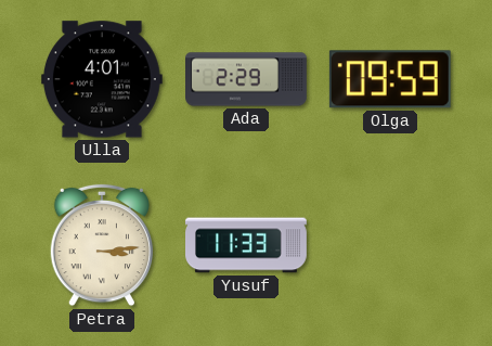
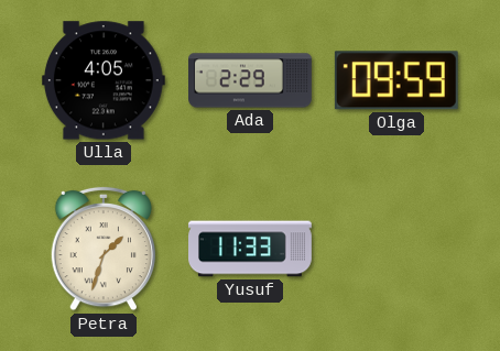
Ulla: 4:01 -> 4:05
Petra: 3:14 -> 1:33
